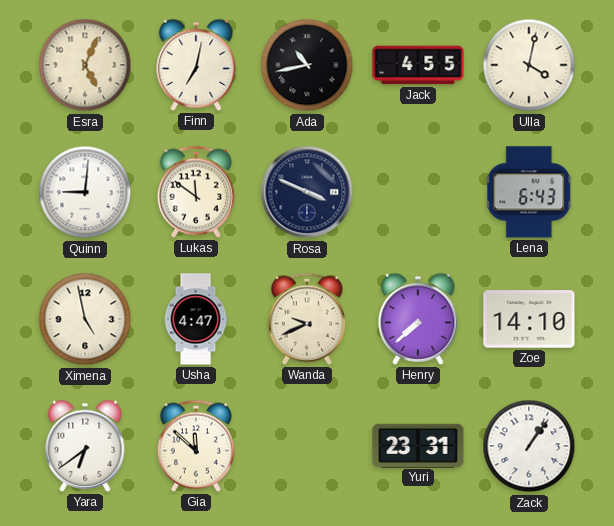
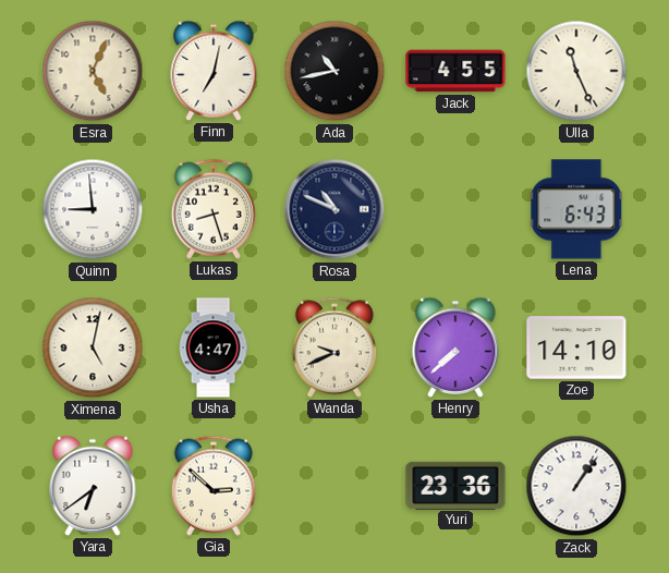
Ulla: 4:02 -> 11:26
Quinn: 9:01 -> 8:59
Lukas: 11:51 -> 8:27
Rosa: 3:49 -> 10:49
Ximena: 4:58 -> 5:02
Gia: 11:52 -> 2:52
Yuri: 23:31 -> 23:36
